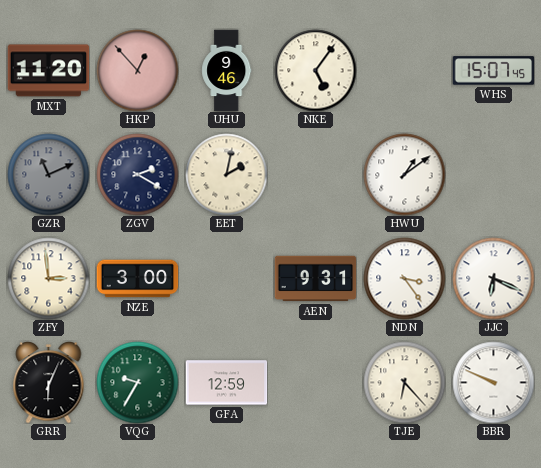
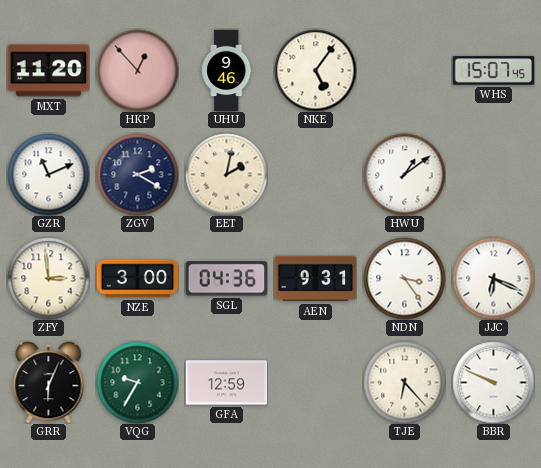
GZR dial: grey -> white
SGL: none -> 04:36
